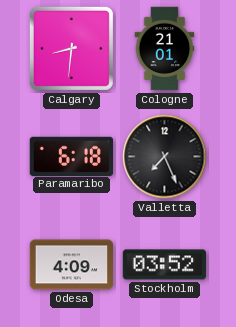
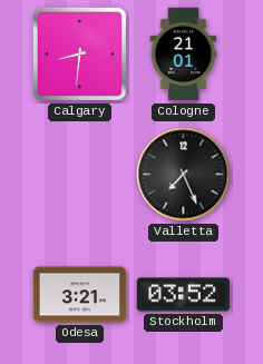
Paramaribo: 6:18 -> none
Odesa: 4:09 -> 3:21
